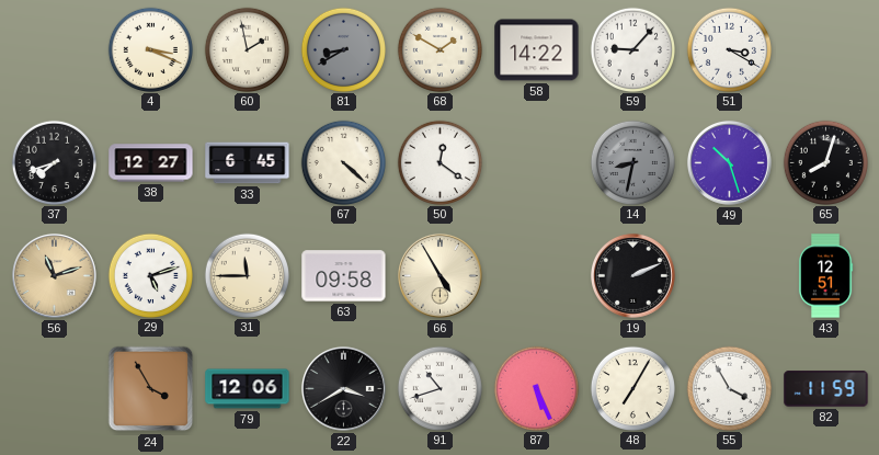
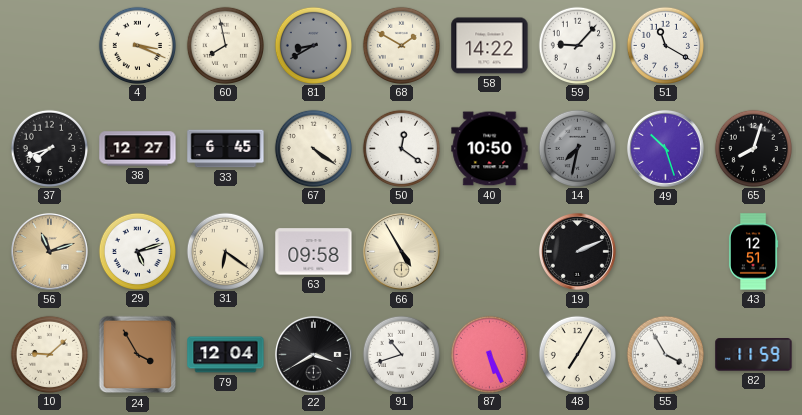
60: 1:58 -> 7:58
51: 3:20 -> 11:20
67: 4:22 -> 4:21
40: none -> 10:50
14: 8:32 -> 7:32
31: 11:45 -> 6:21
10: none -> 9:08
79: 12:06 -> 12:04
